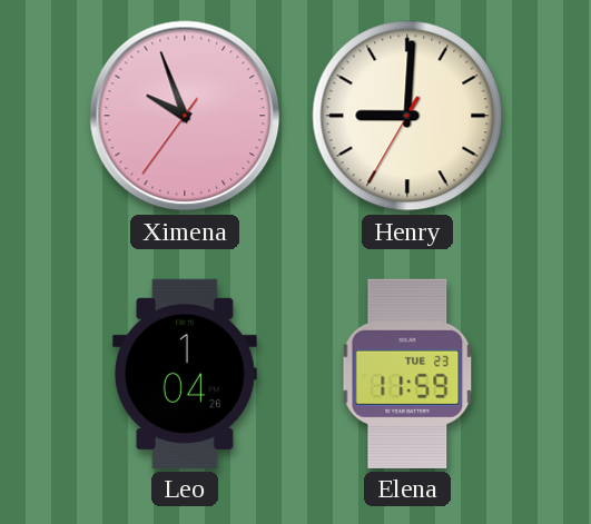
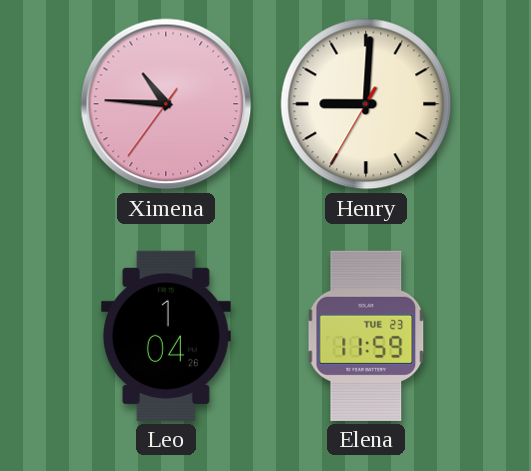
Ximena: 9:56 -> 10:45
